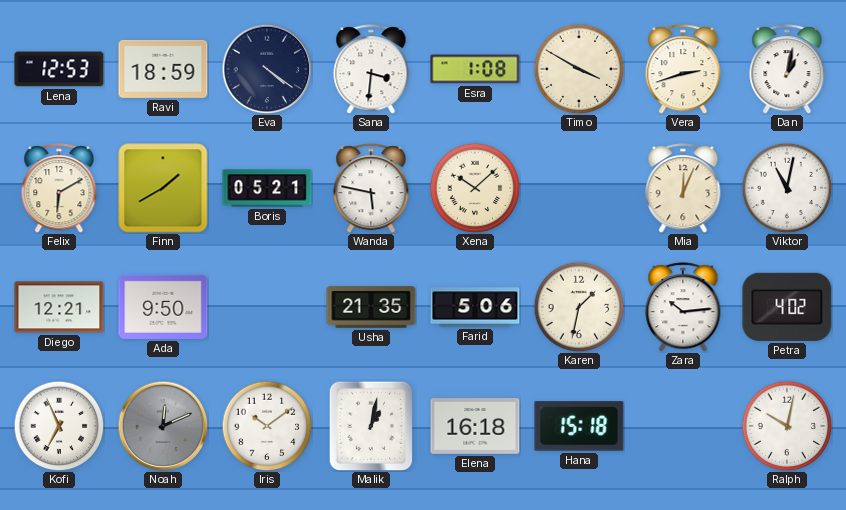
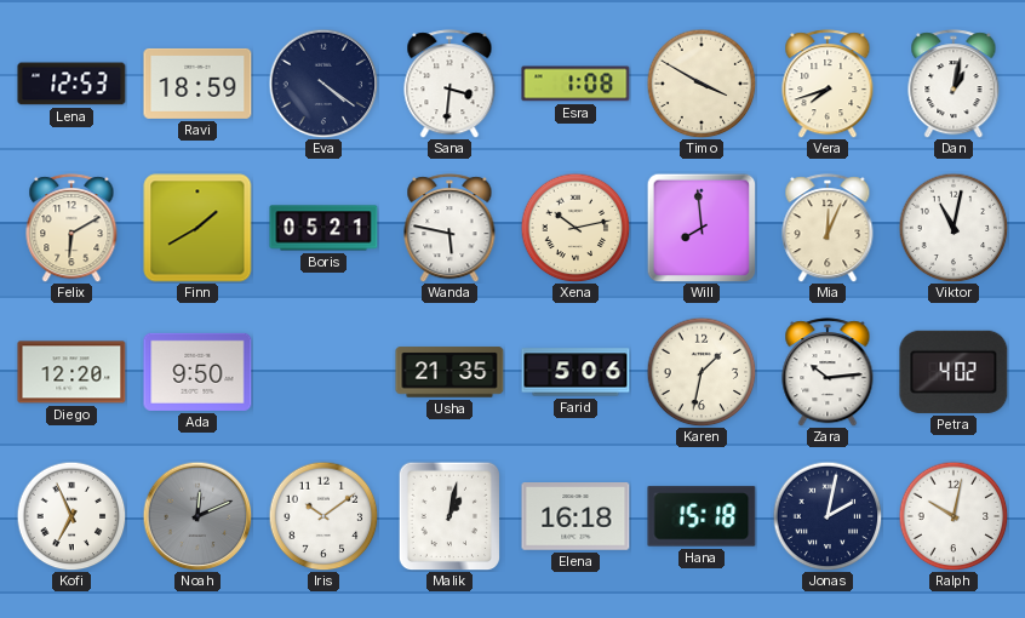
Vera: 2:42 -> 7:42
Xena: 10:08 -> 10:13
Will: none -> 7:59
Diego: 12:21 -> 12:20
Jonas: none -> 2:02
